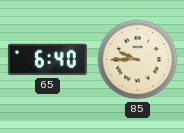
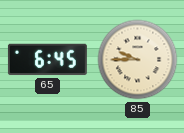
65: 6:40 -> 6:45
